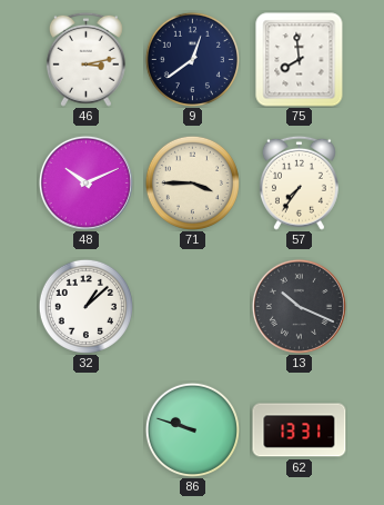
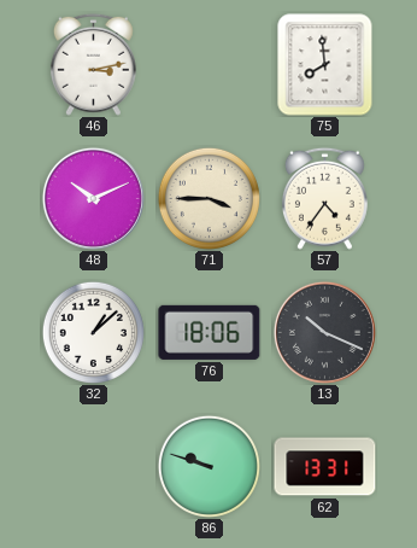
9: 12:39 -> none
57: 7:36 -> 4:36
76: none -> 18:06
